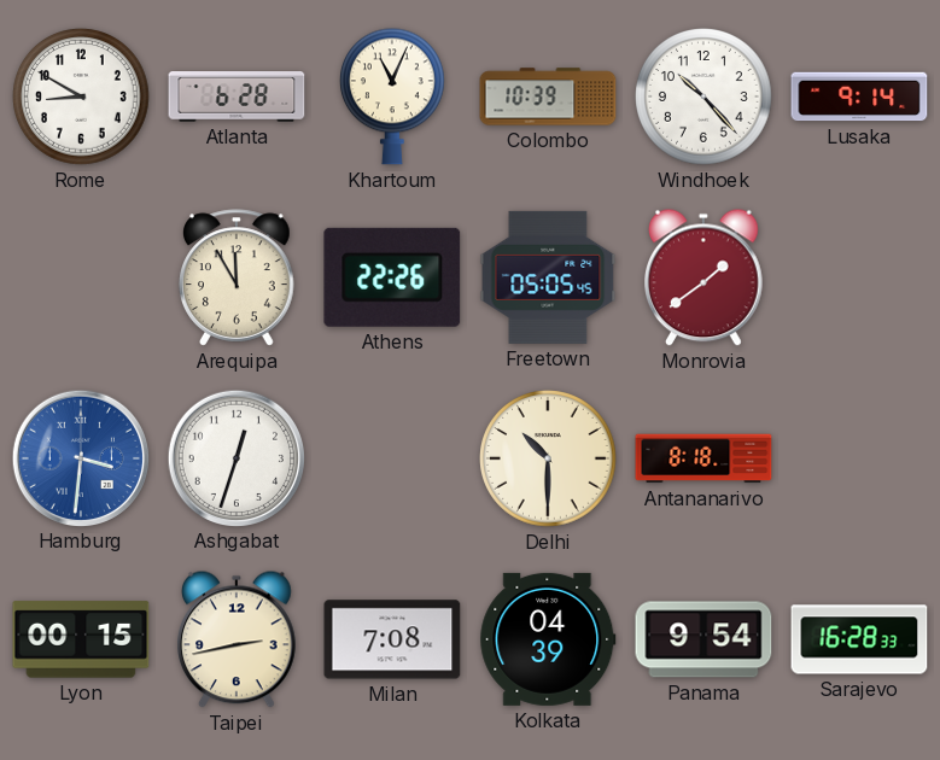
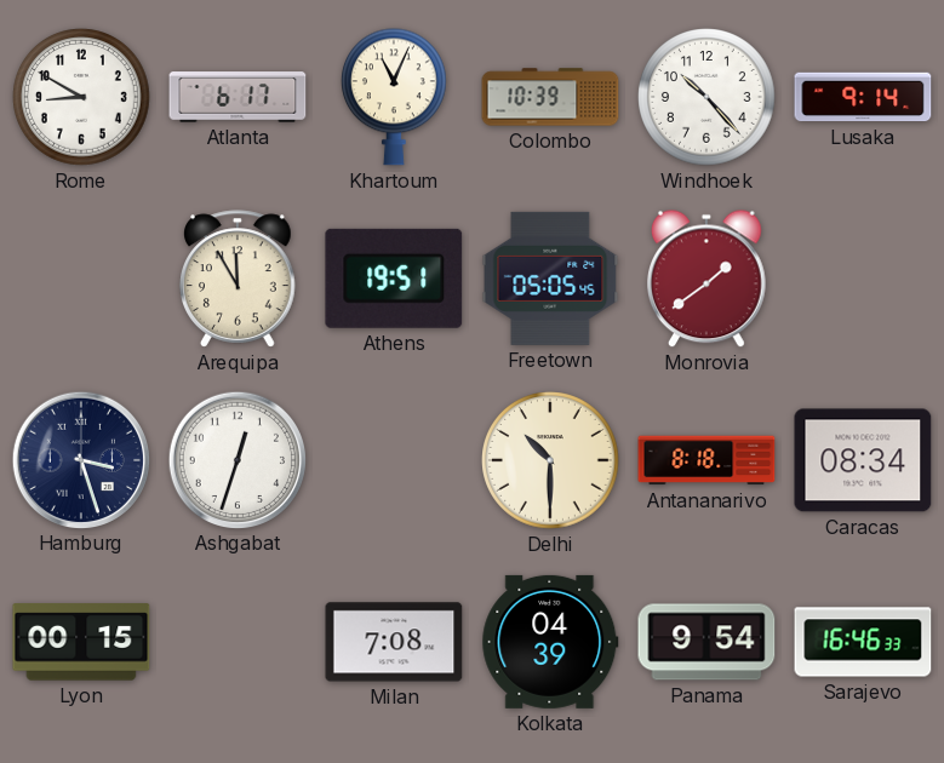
Atlanta: 6:28 -> 6:17
Athens: 22:26 -> 19:51
Hamburg: 3:31 -> 3:27
Hamburg dial: blue -> navy
Caracas: none -> 08:34
Taipei: 2:43 -> none
Sarajevo: 16:28 -> 16:46
